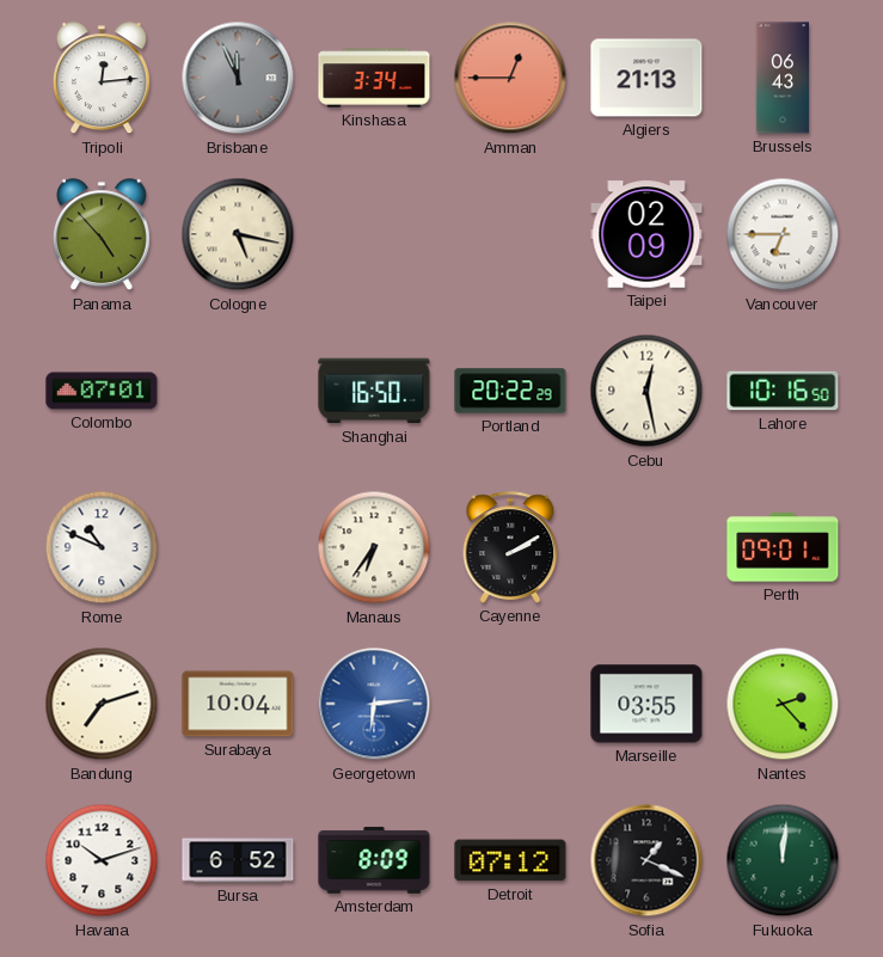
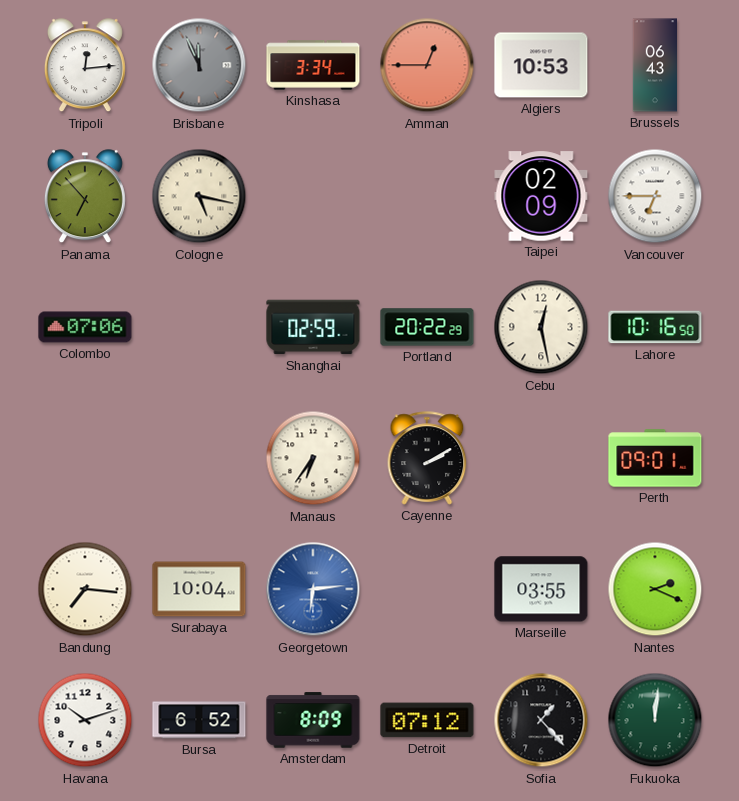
Algiers: 21:13 -> 10:53
Panama: 4:53 -> 6:53
Colombo: 07:01 -> 07:06
Shanghai: 16:50 -> 02:59
Rome: 10:49 -> none
Bandung: 7:12 -> 7:16
Nantes: 2:23 -> 2:19
Sofia: 1:19 -> 1:23
